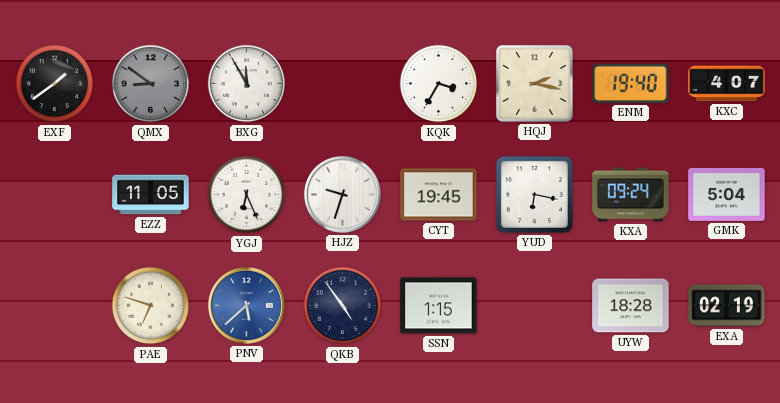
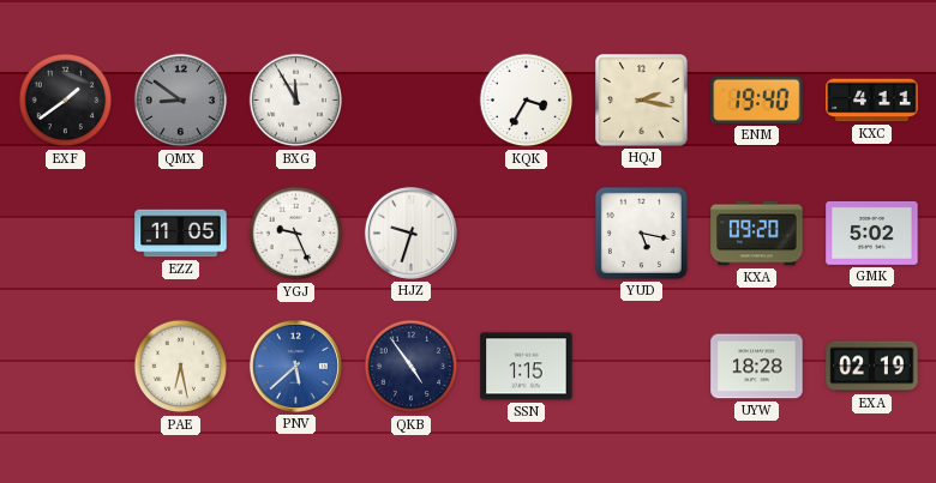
KXC: 4:07 -> 4:11
YGJ: 6:26 -> 9:26
CYT: 19:45 -> none
YUD: 6:17 -> 5:17
KXA: 09:24 -> 09:20
GMK: 5:04 -> 5:02
PAE: 6:48 -> 6:28
